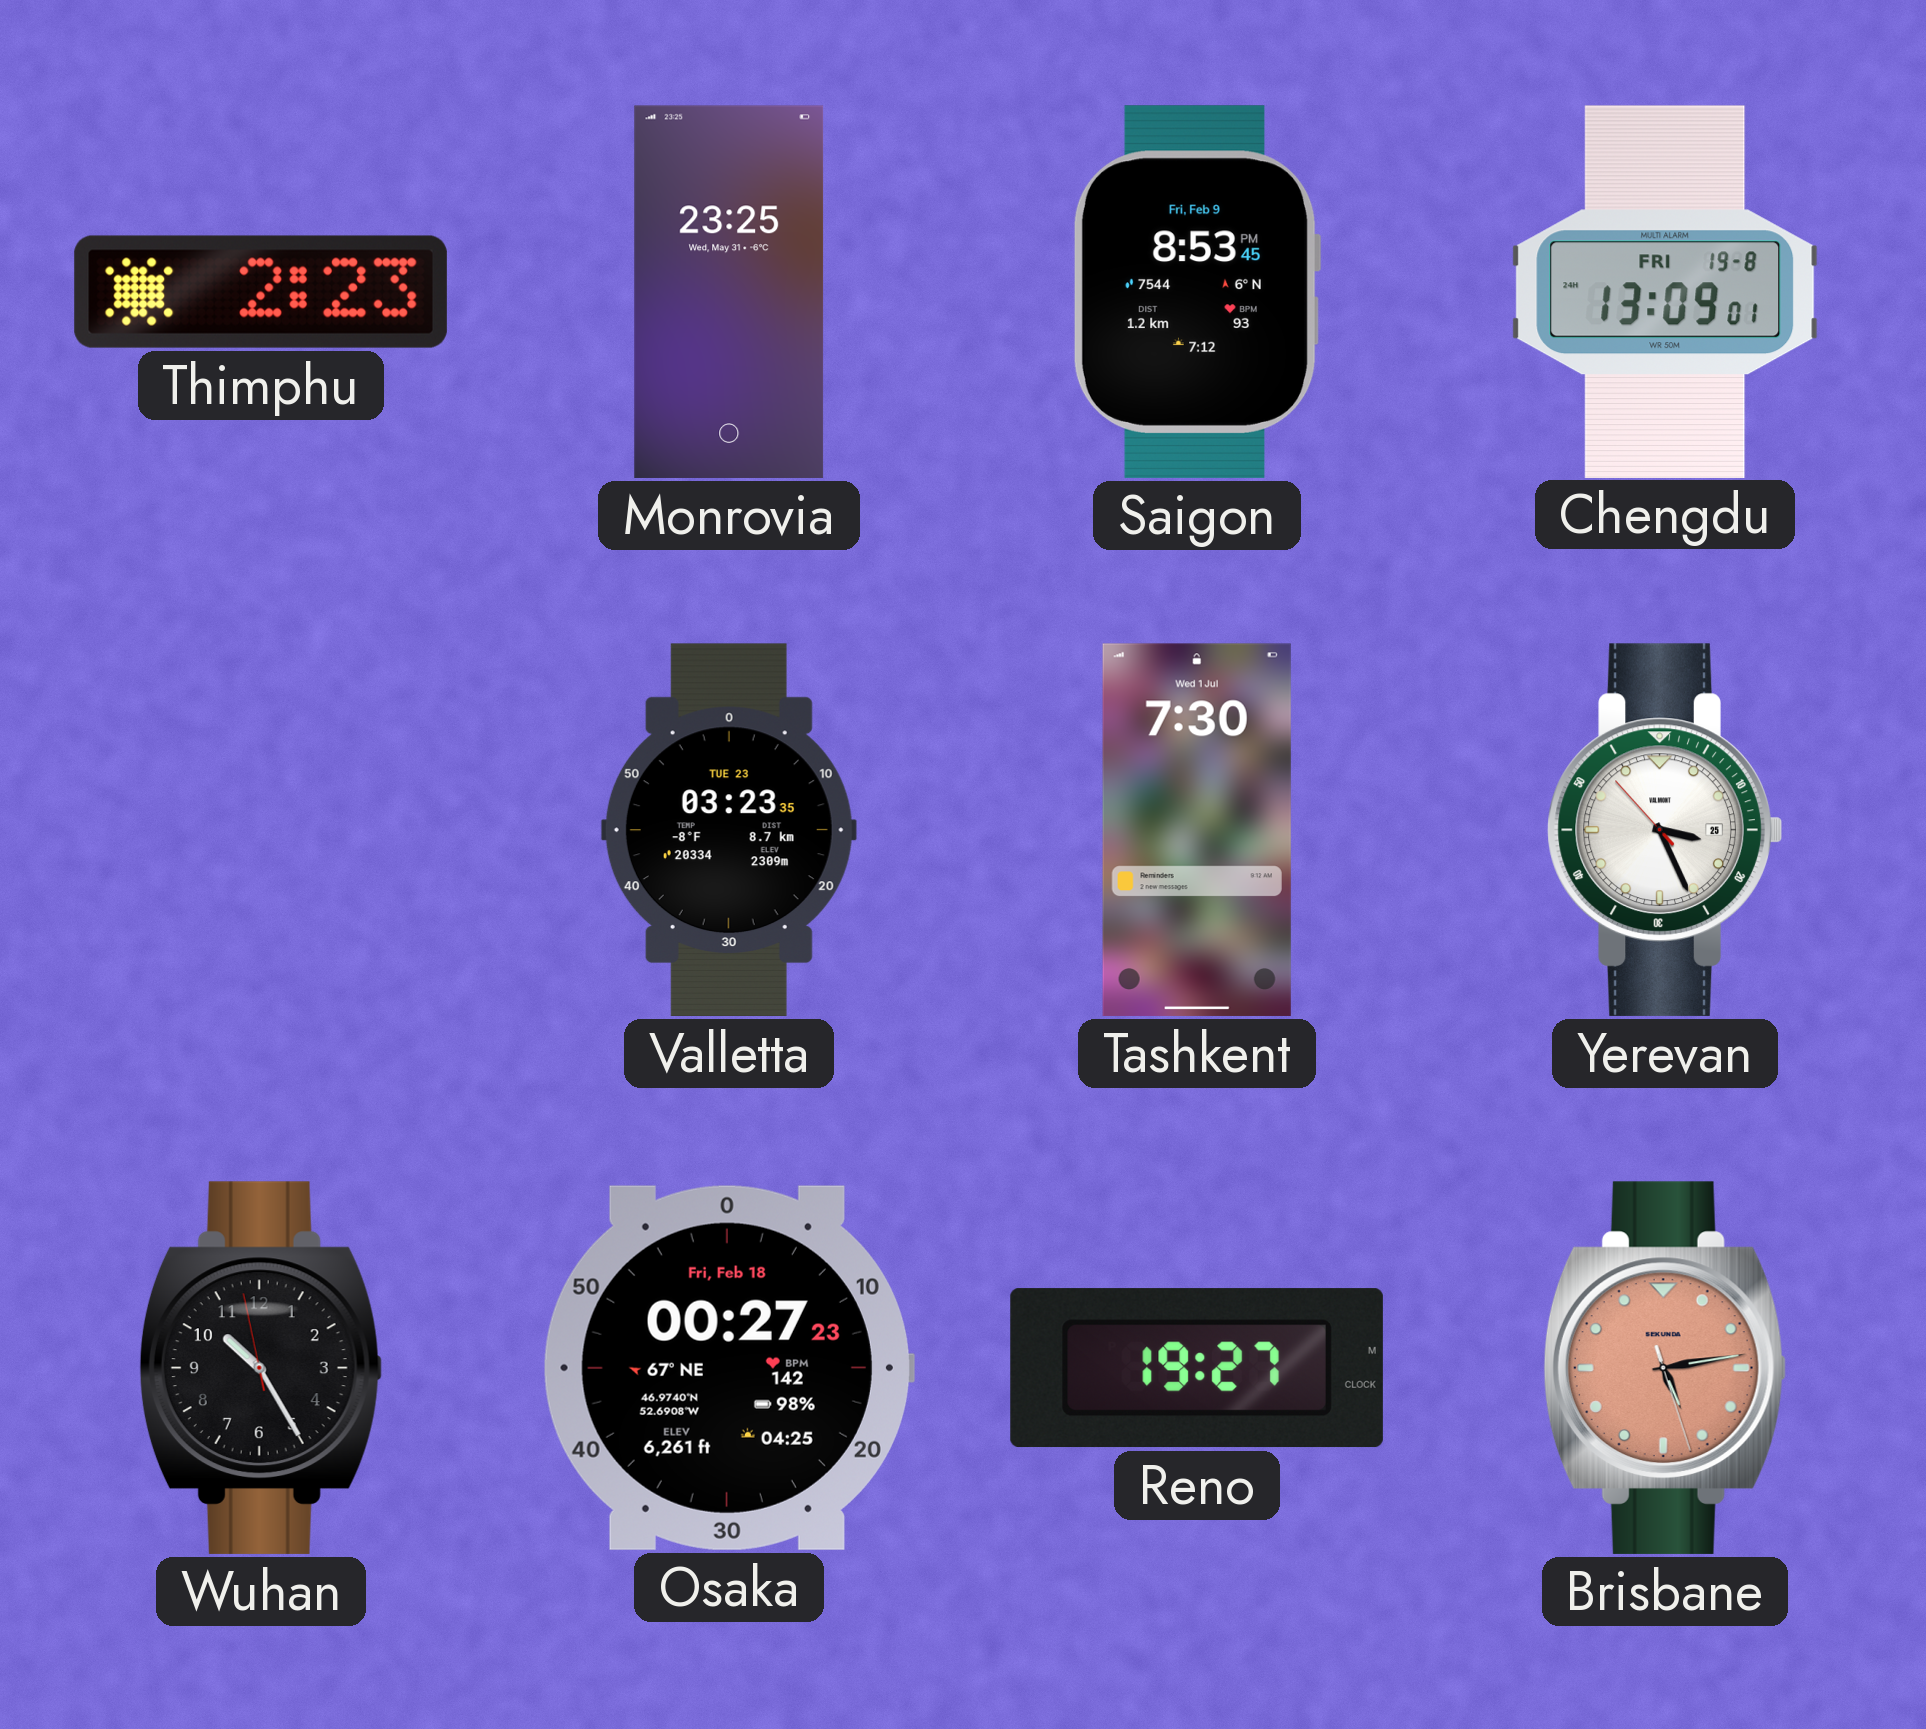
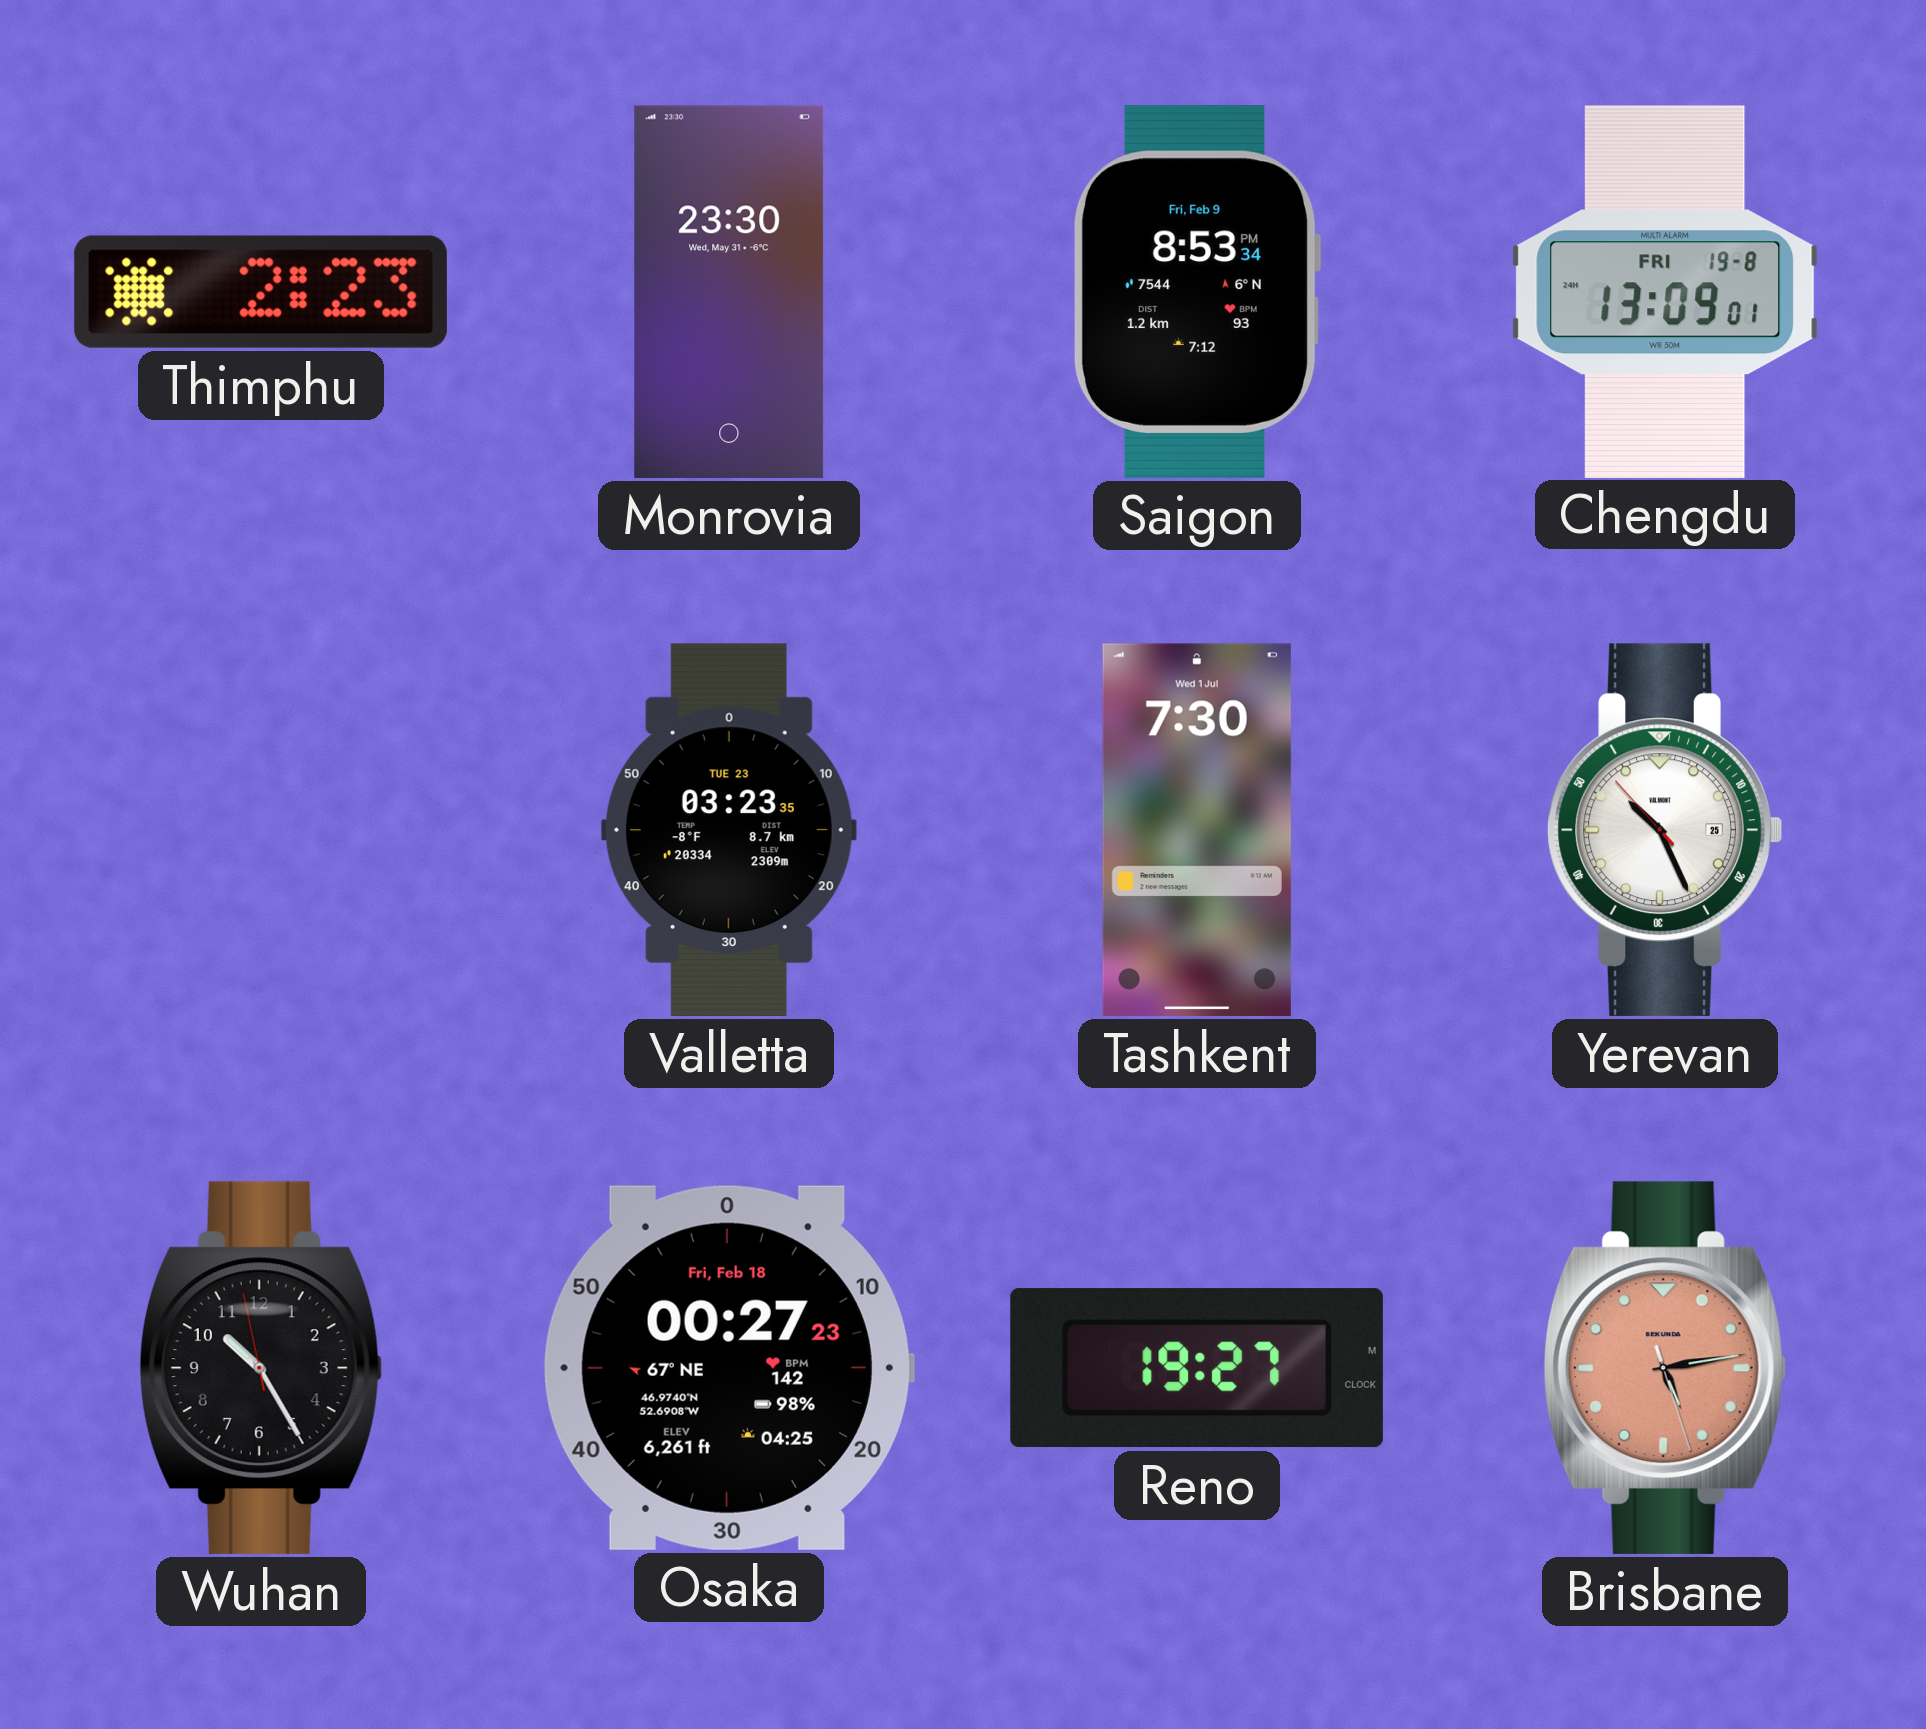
Monrovia: 23:25 -> 23:30
Saigon: 8:53:45 PM -> 8:53:34 PM
Yerevan: 3:25 -> 10:25
